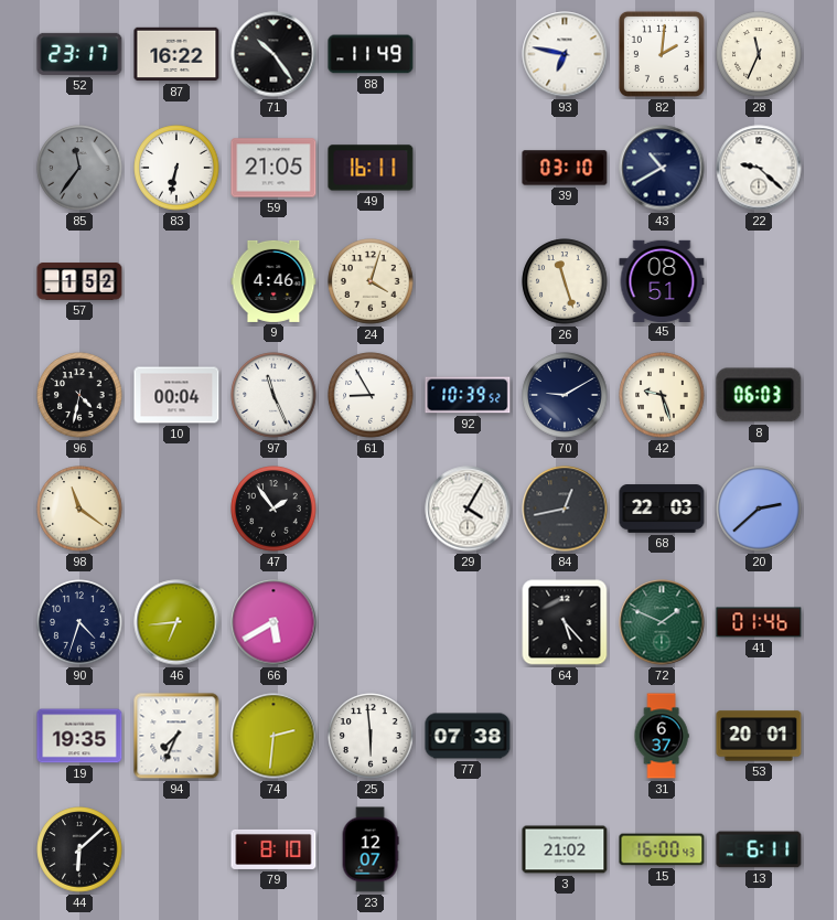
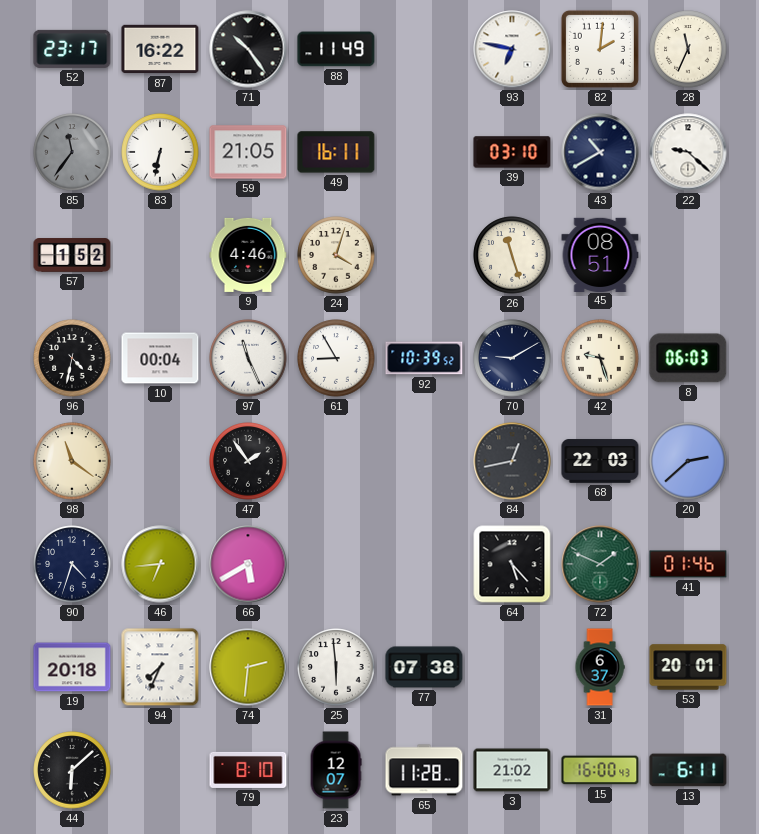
29: 4:05 -> none
19: 19:35 -> 20:18
65: none -> 11:28
